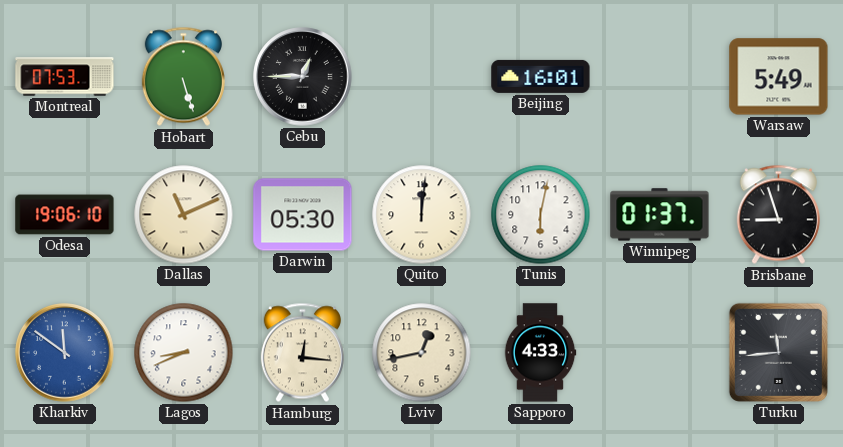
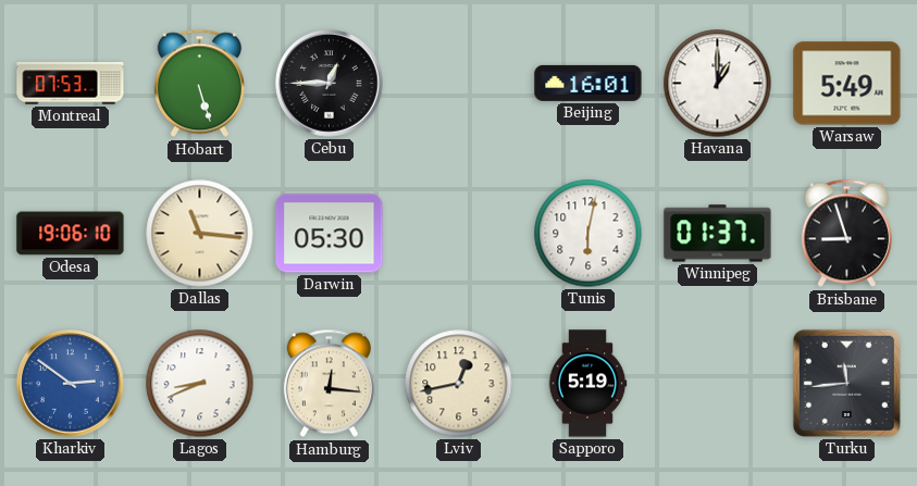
Havana: none -> 1:00
Dallas: 11:11 -> 11:16
Quito: 12:01 -> none
Kharkiv: 11:51 -> 2:51
Sapporo: 4:33 -> 5:19
